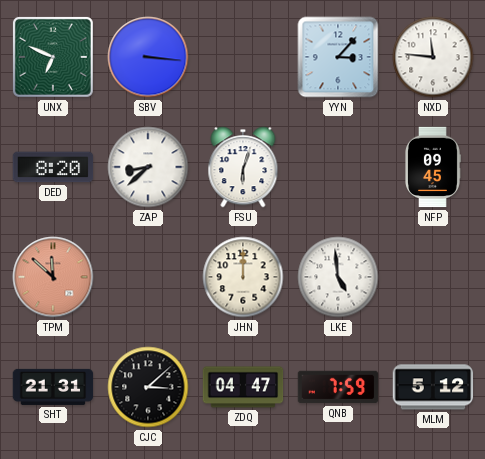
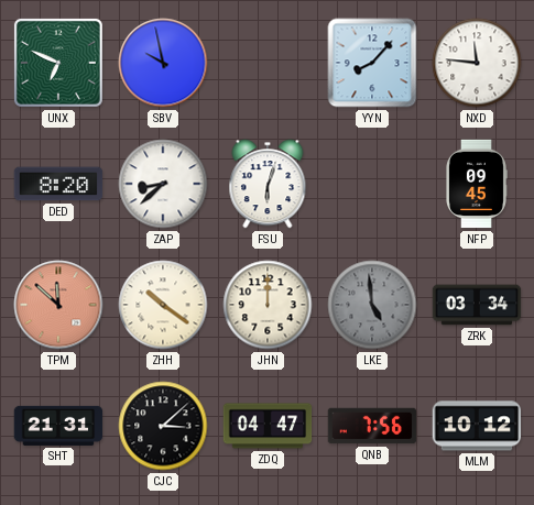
SBV: 3:16 -> 9:58
YYN: 3:07 -> 8:07
ZHH: none -> 10:21
LKE dial: white -> grey
ZRK: none -> 03:34
QNB: 7:59 -> 7:56
MLM: 5:12 -> 10:12
